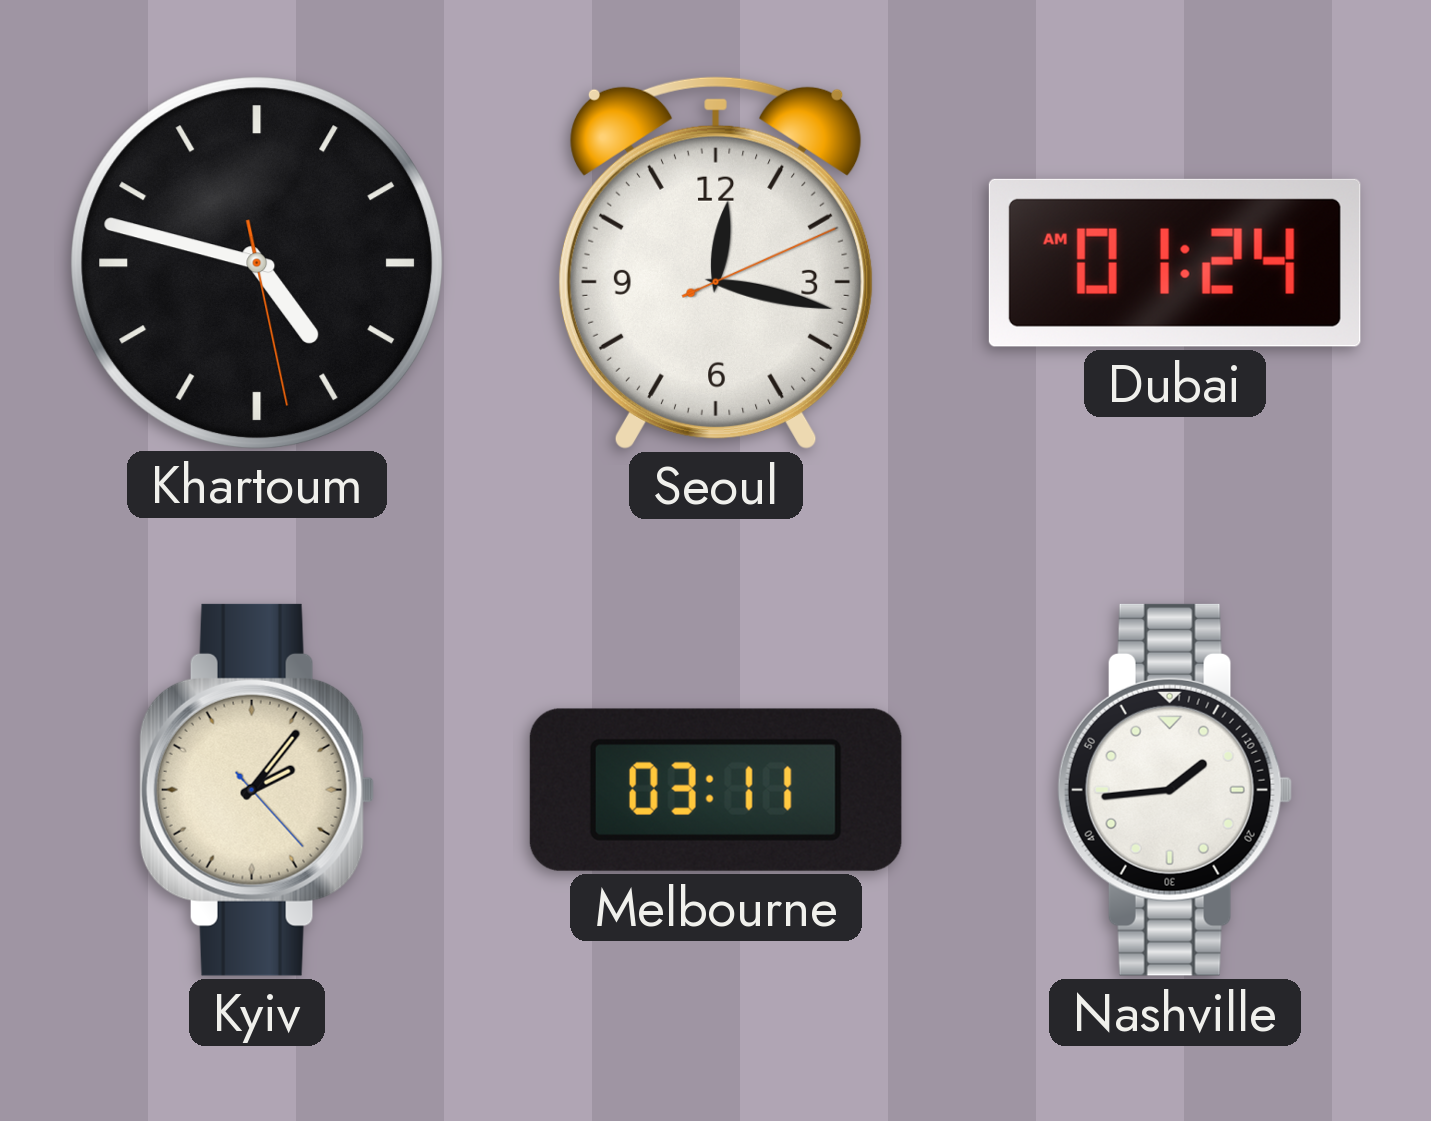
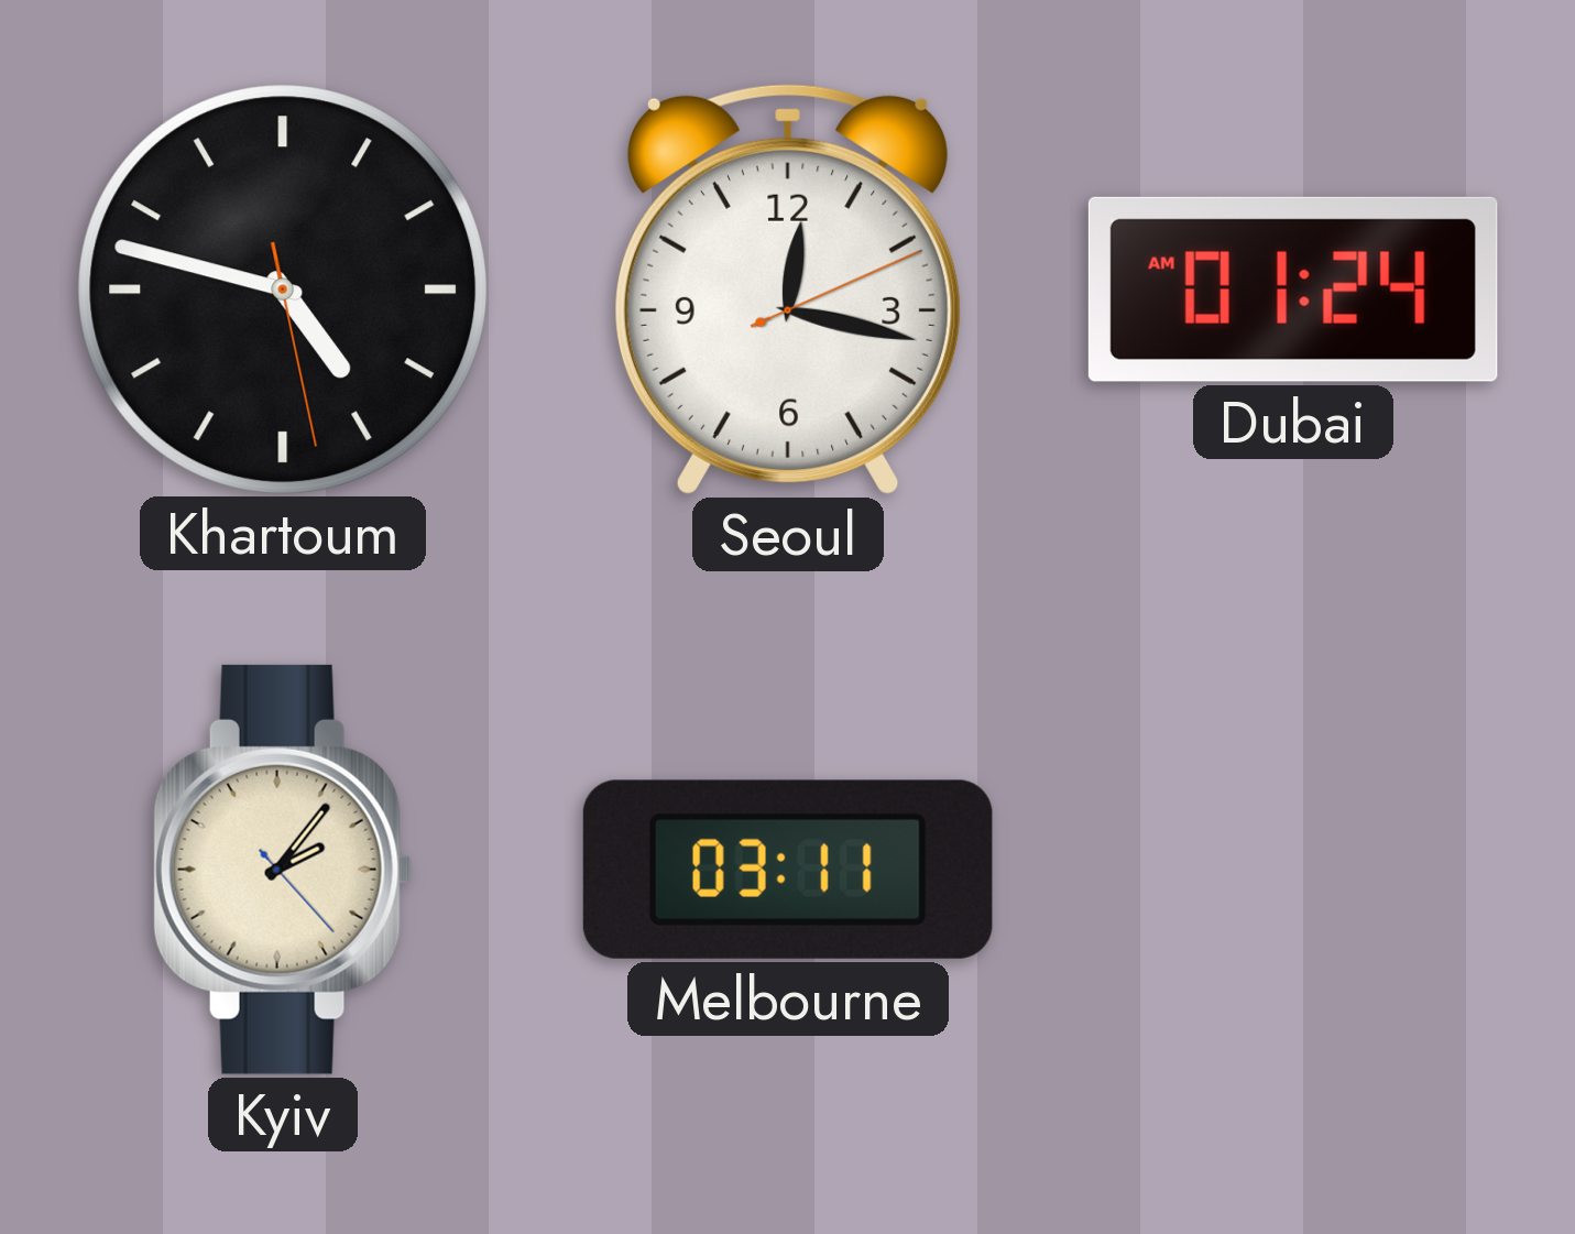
Nashville: 1:44 -> none
